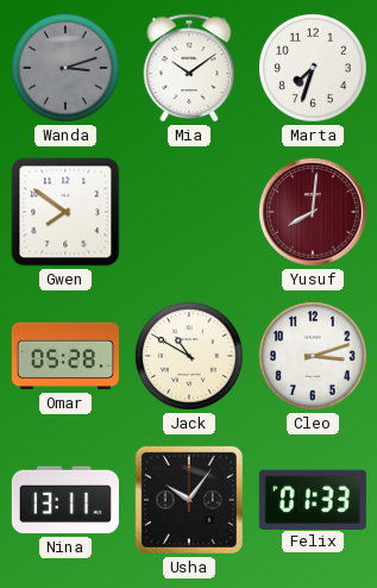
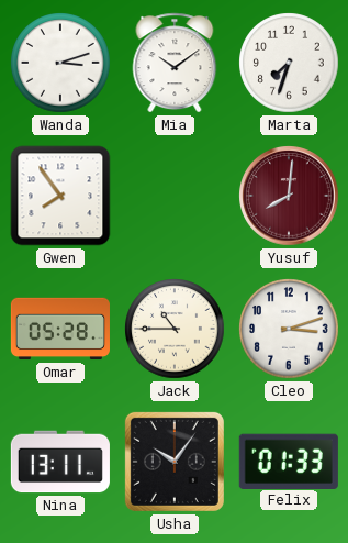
Wanda dial: grey -> white
Gwen: 7:51 -> 7:54
Jack: 10:50 -> 10:45
